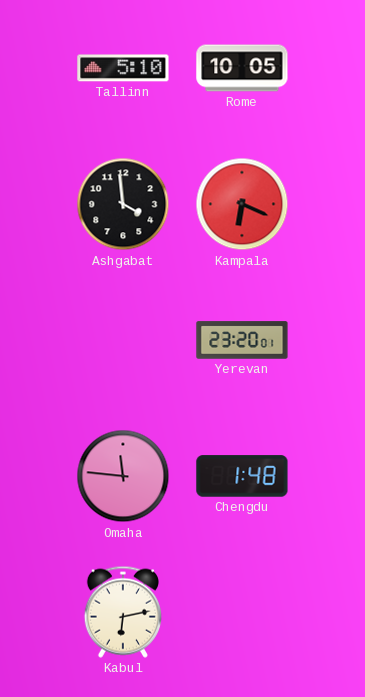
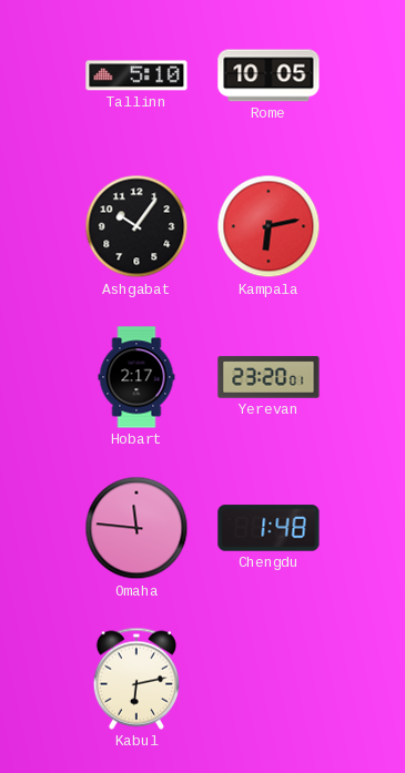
Ashgabat: 3:59 -> 10:06
Kampala: 6:19 -> 6:13
Hobart: none -> 2:17
